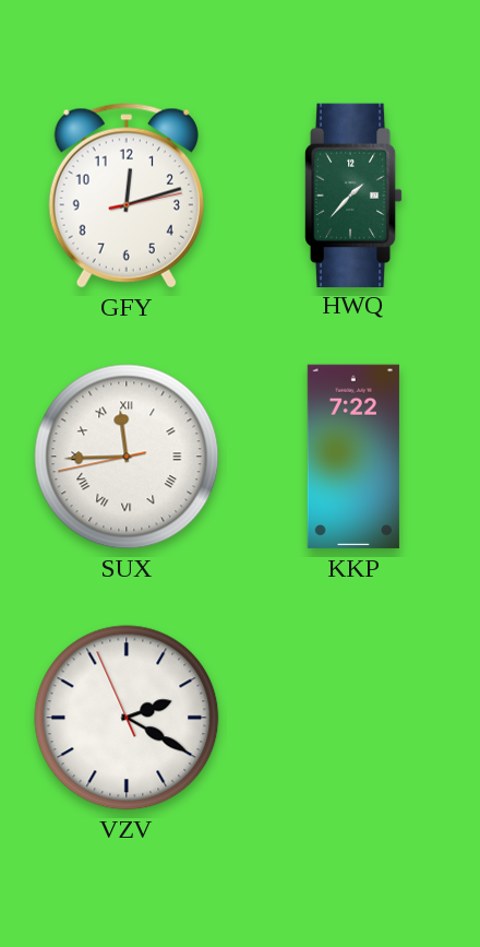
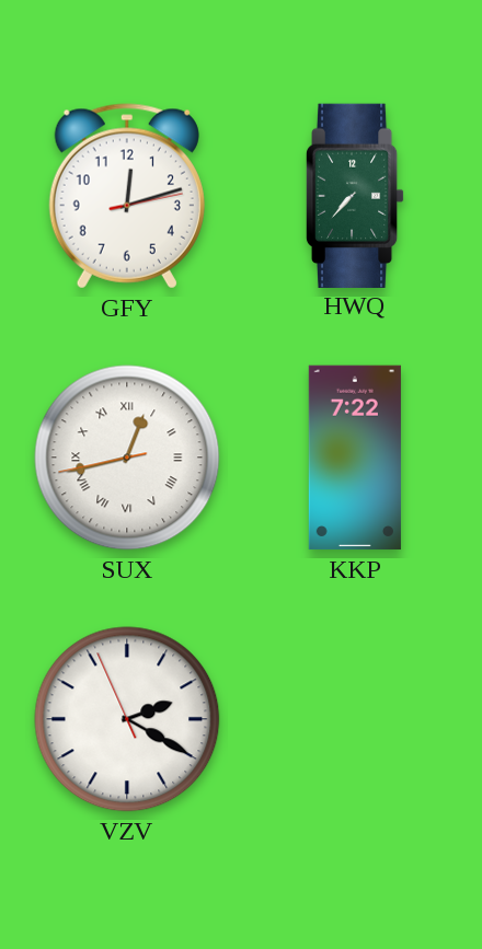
HWQ: 1:37 -> 7:37
SUX: 11:44 -> 12:42
